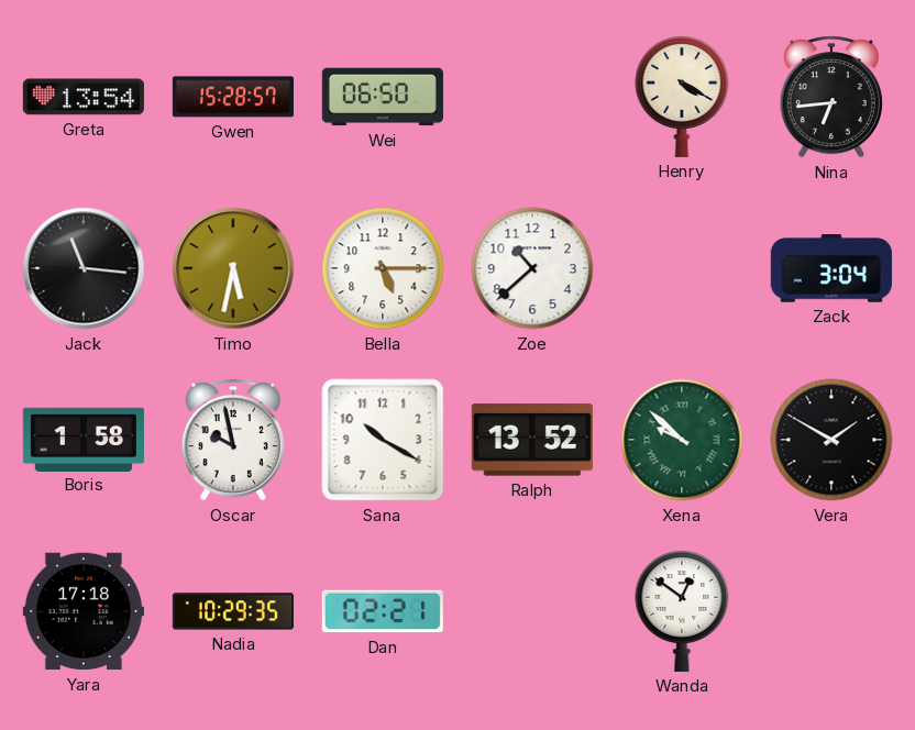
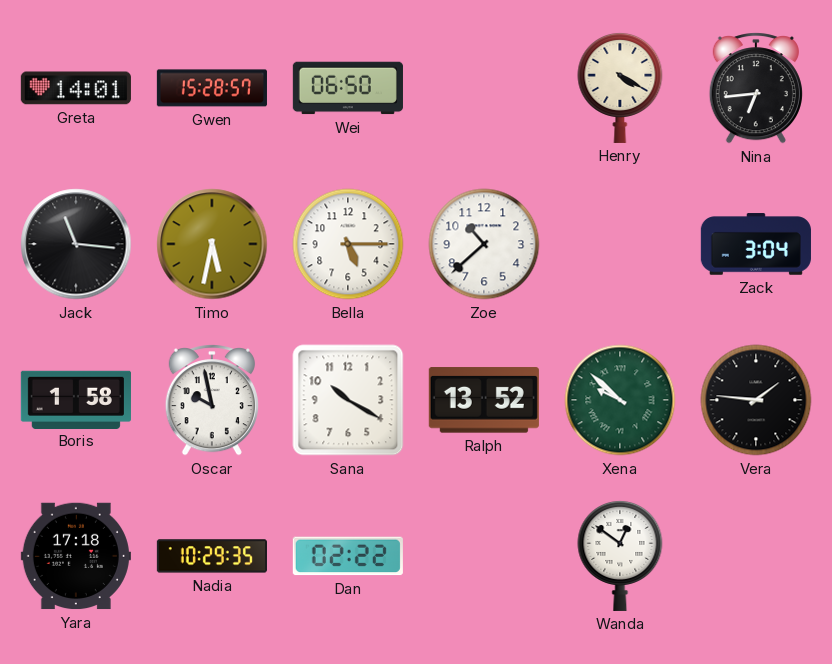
Greta: 13:54 -> 14:01
Vera: 1:50 -> 1:46
Dan: 02:21 -> 02:22
